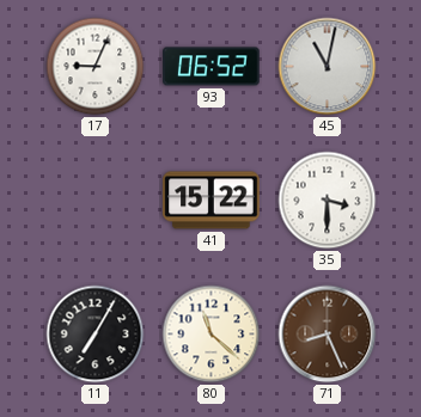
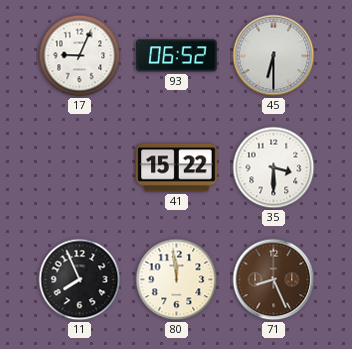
45: 11:02 -> 6:30
11: 7:05 -> 7:56
80: 11:22 -> 11:59
